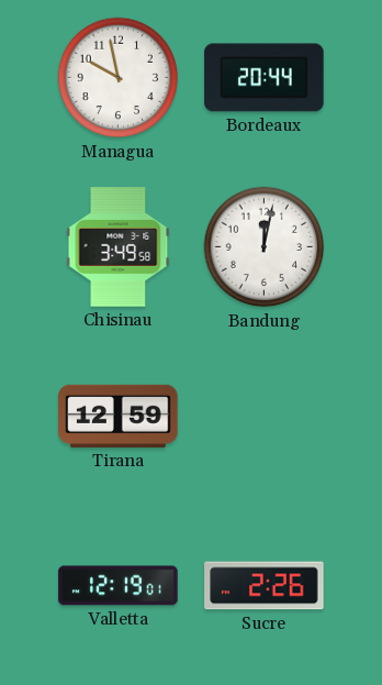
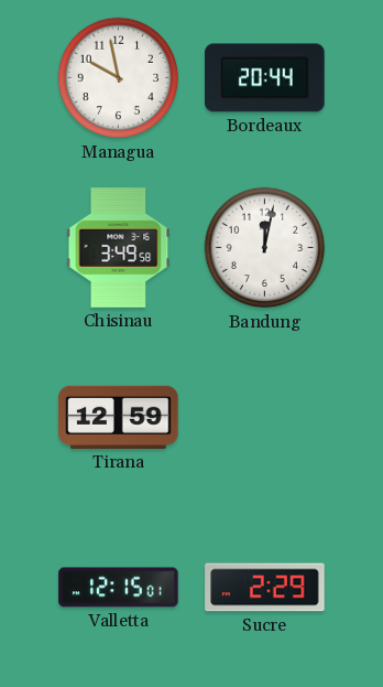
Valletta: 12:19 -> 12:15
Sucre: 2:26 -> 2:29
